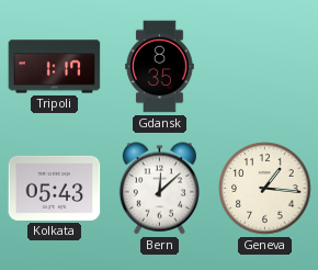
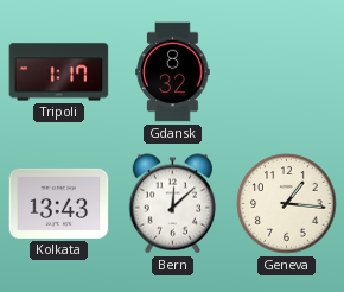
Gdansk: 8:35 -> 8:32
Kolkata: 05:43 -> 13:43
